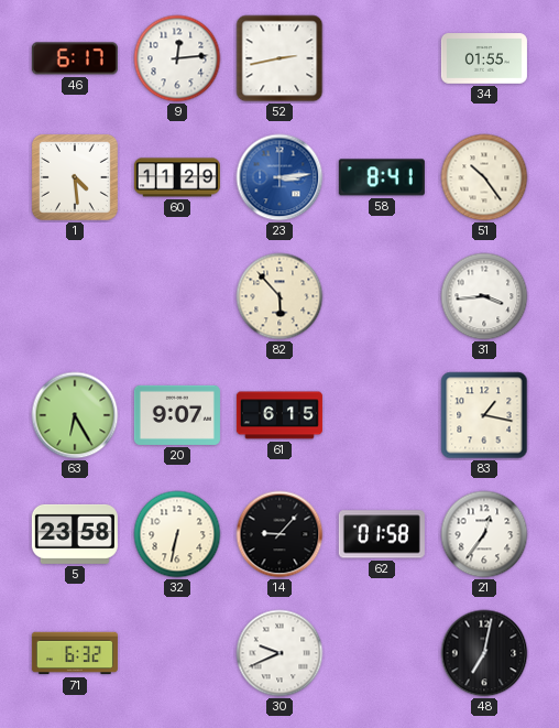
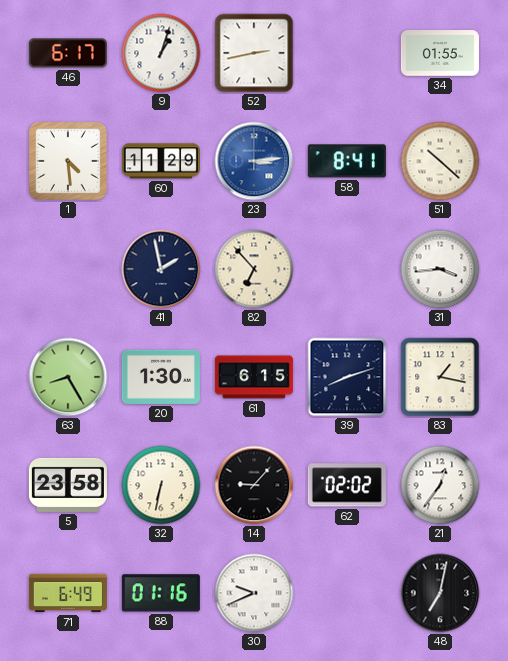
9: 12:14 -> 1:03
51: 10:24 -> 10:22
41: none -> 1:58
82: 5:53 -> 6:53
63: 6:25 -> 8:25
20: 9:07 -> 1:30
39: none -> 8:12
62: 01:58 -> 02:02
71: 6:32 -> 6:49
88: none -> 01:16
